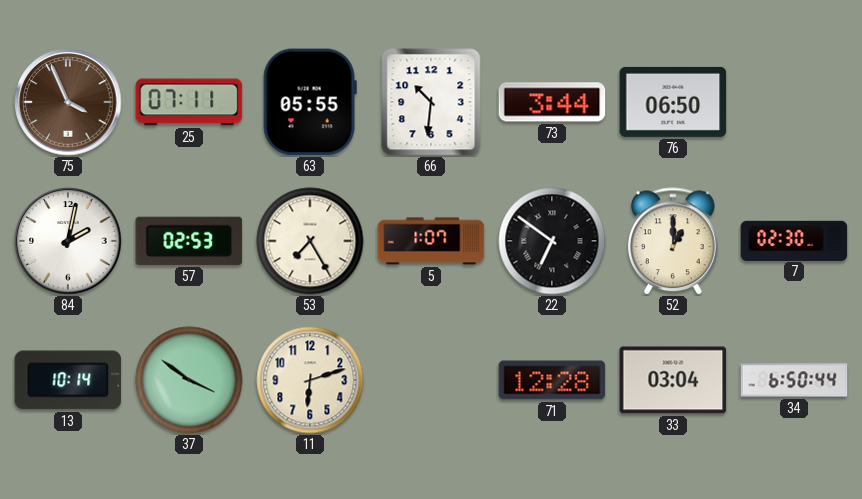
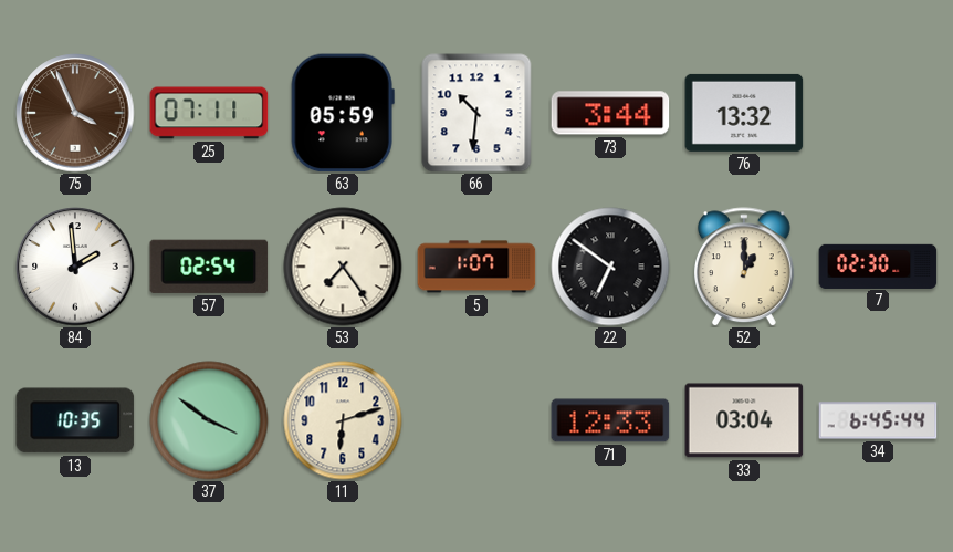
63: 05:55 -> 05:59
76: 06:50 -> 13:32
84: 2:02 -> 1:59
57: 02:53 -> 02:54
53: 7:25 -> 7:24
13: 10:14 -> 10:35
71: 12:28 -> 12:33
34: 6:50 -> 6:45
